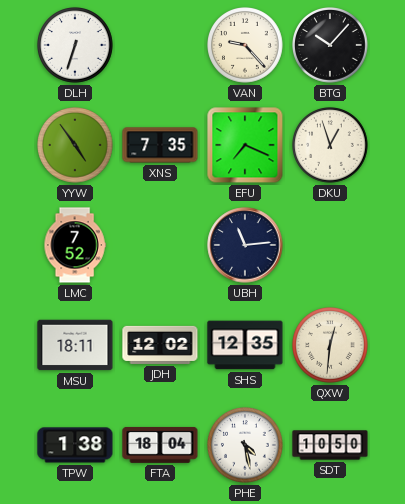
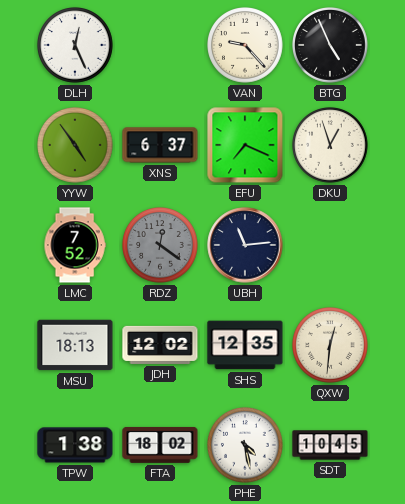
DLH: 6:33 -> 12:26
BTG: 10:07 -> 4:56
XNS: 7:35 -> 6:37
RDZ: none -> 12:21
MSU: 18:11 -> 18:13
FTA: 18:04 -> 18:02
SDT: 10:50 -> 10:45
